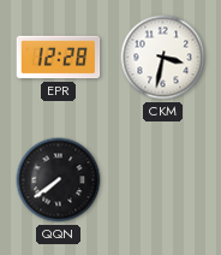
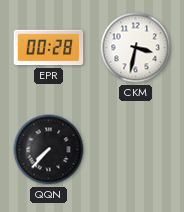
EPR: 12:28 -> 00:28
QQN: 7:39 -> 7:37
